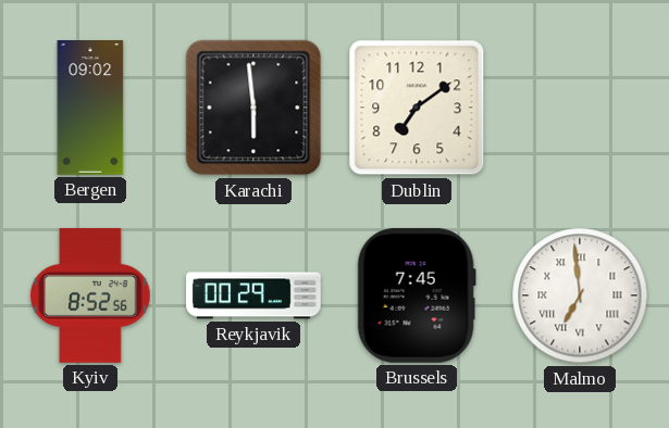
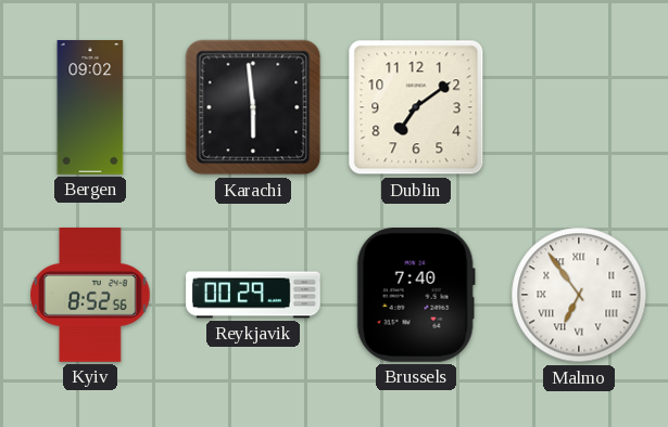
Brussels: 7:45 -> 7:40
Malmo: 6:59 -> 6:54
